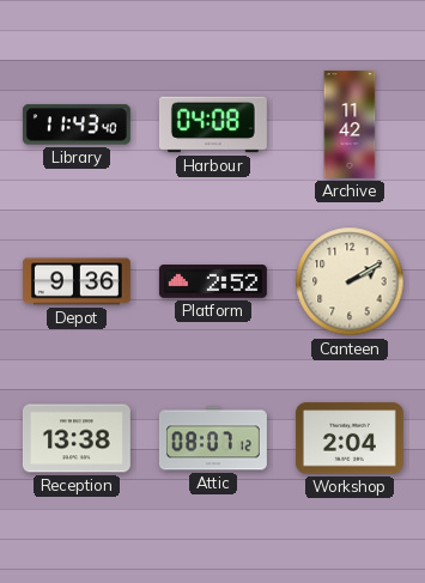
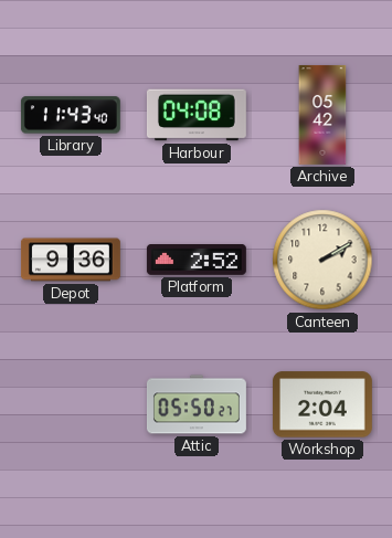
Archive: 11:42 -> 05:42
Reception: 13:38 -> none
Attic: 08:07 -> 05:50
